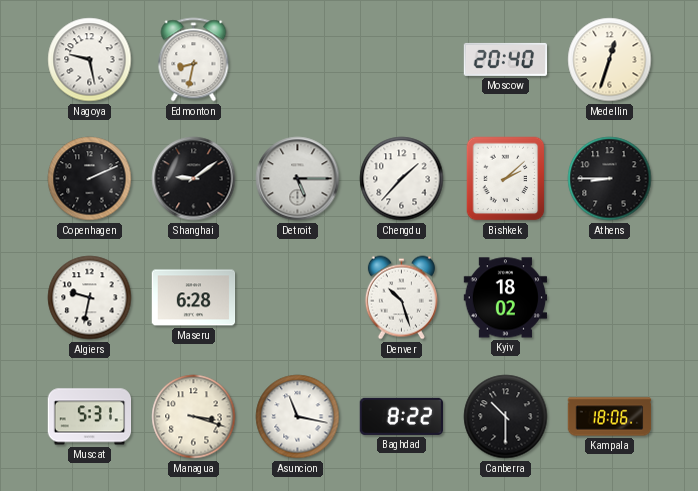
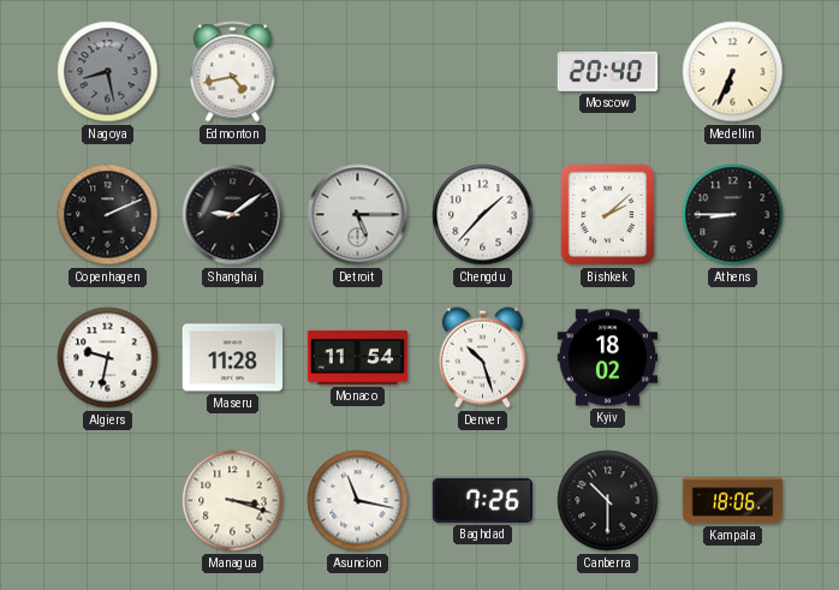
Nagoya: 9:28 -> 8:28
Nagoya dial: white -> grey
Edmonton: 8:32 -> 4:43
Medellin: 12:33 -> 6:34
Maseru: 6:28 -> 11:28
Monaco: none -> 11:54
Muscat: 5:31 -> none
Baghdad: 8:22 -> 7:26
